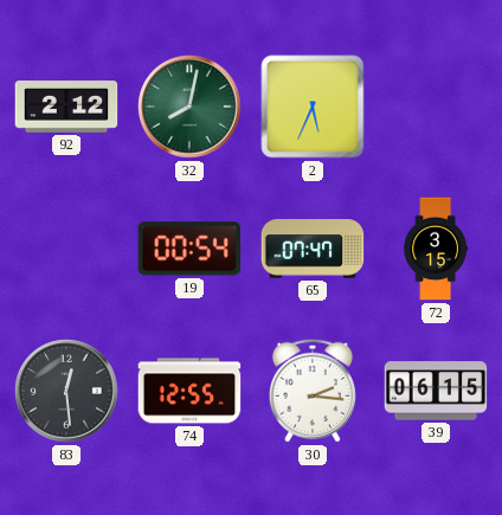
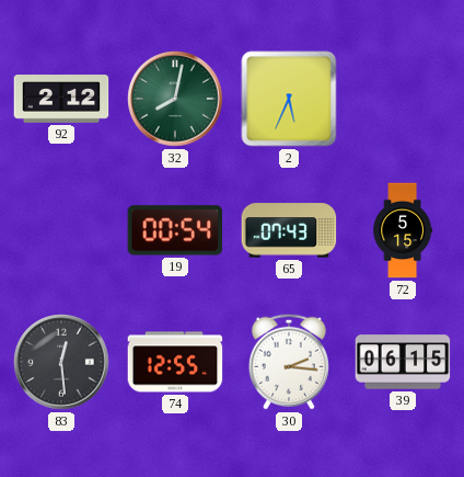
65: 07:47 -> 07:43
72: 3:15 -> 5:15
